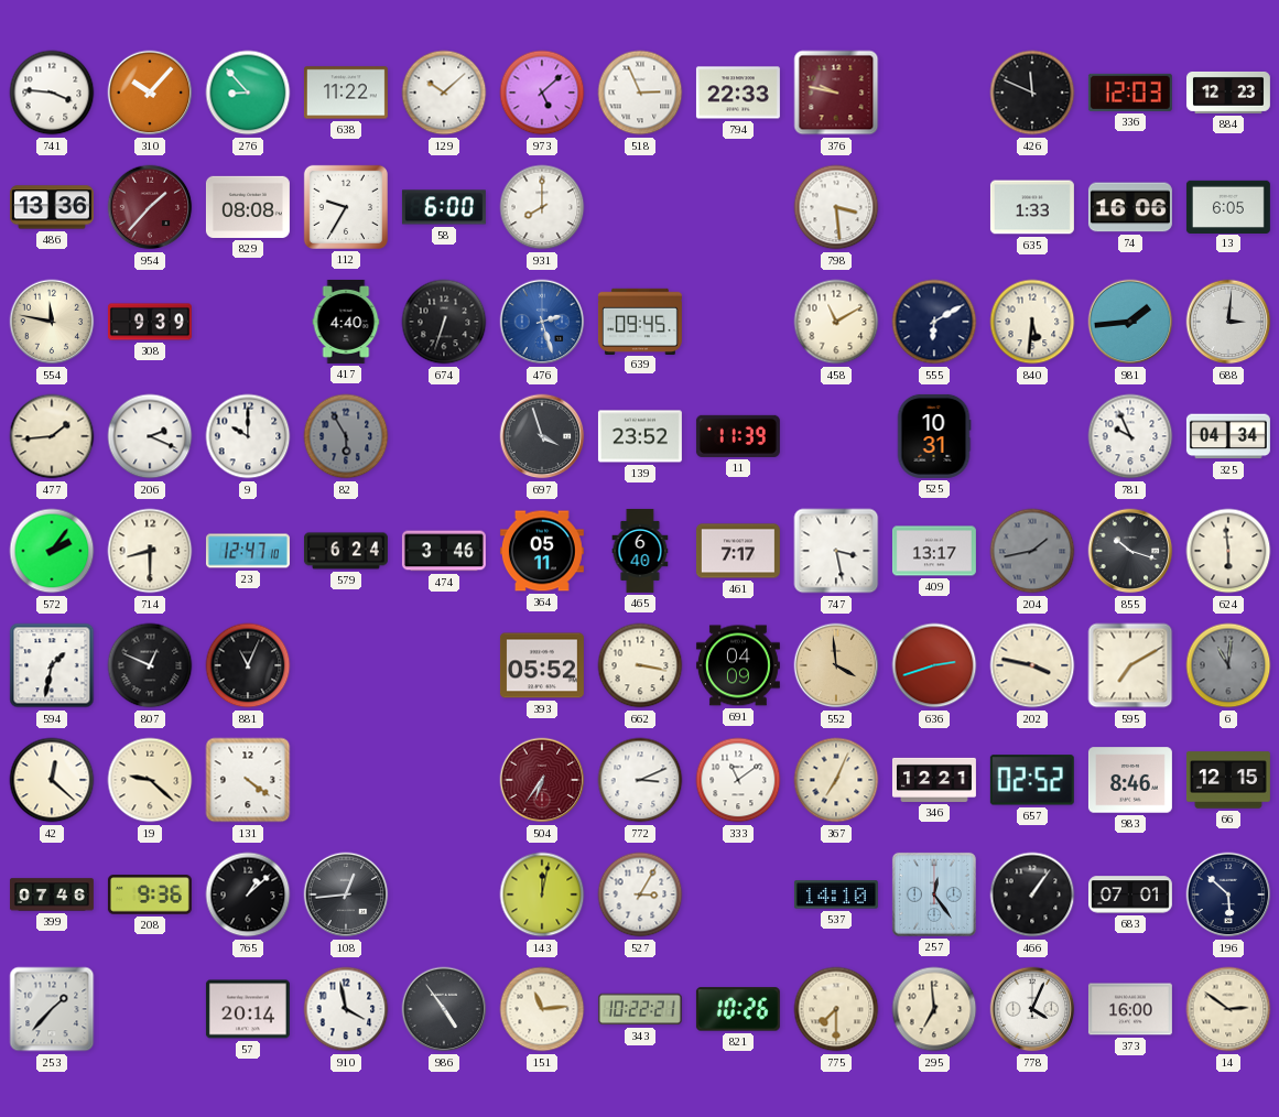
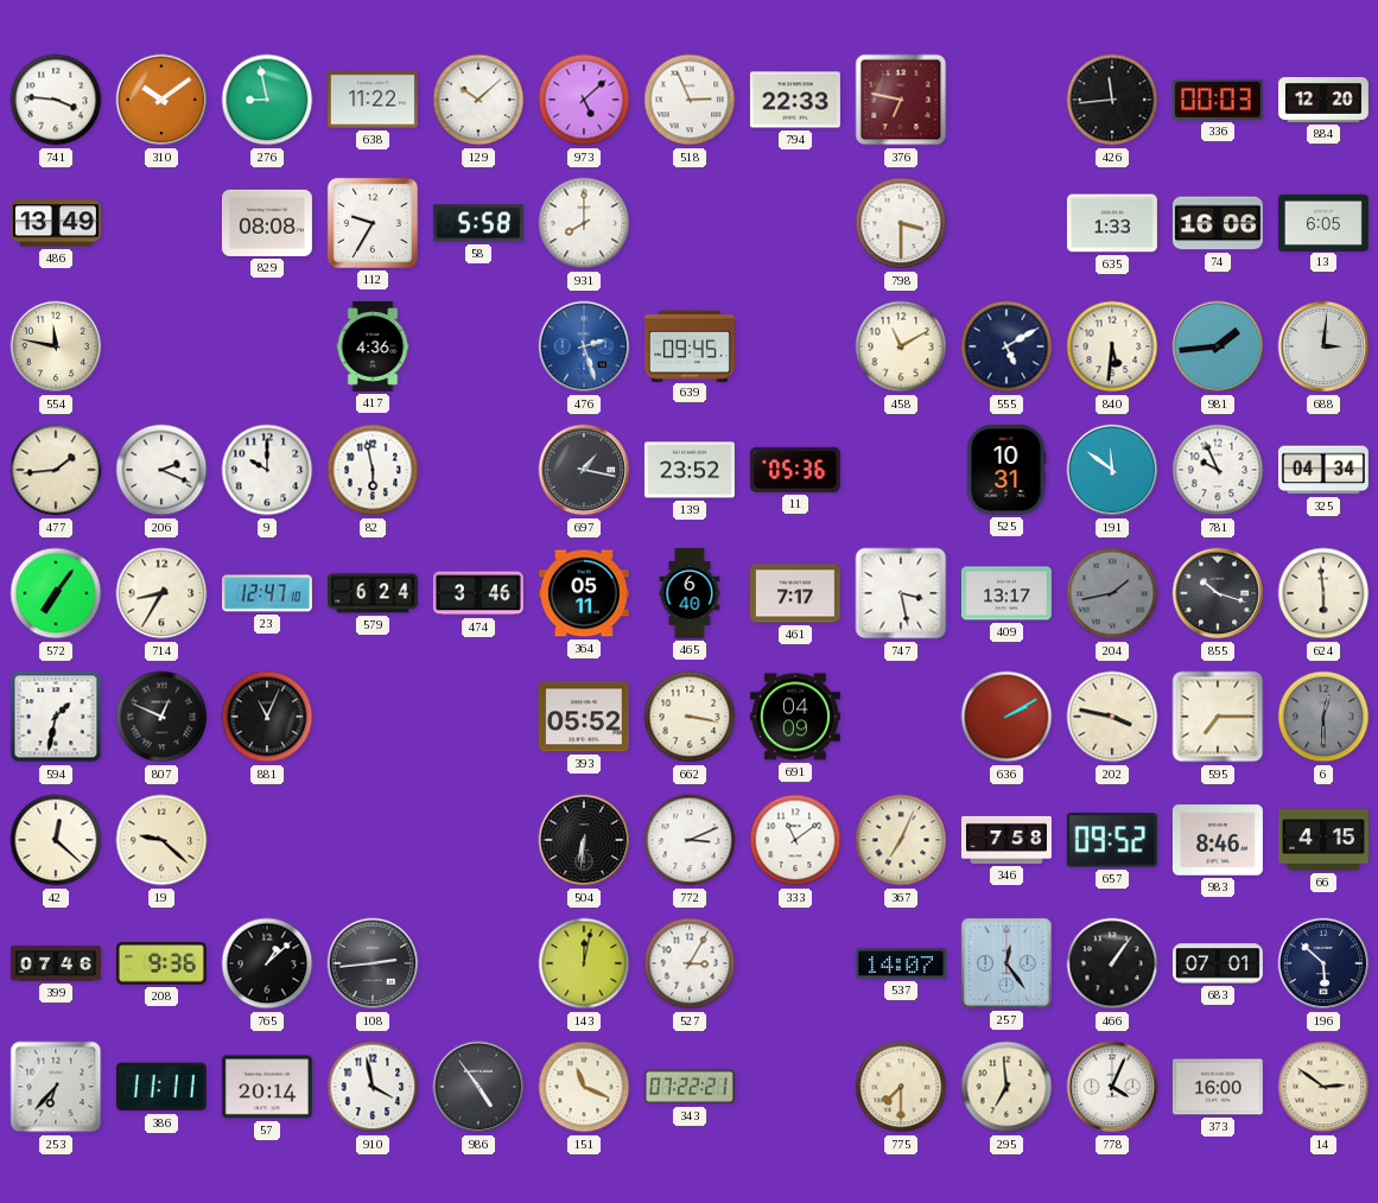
310: 10:07 -> 10:09
276: 8:53 -> 8:58
376: 9:47 -> 6:47
426: 11:49 -> 11:44
336: 12:03 -> 00:03
884: 12:23 -> 12:20
486: 13:36 -> 13:49
954: 1:37 -> none
58: 6:00 -> 5:58
798: 3:29 -> 3:30
308: 9:39 -> none
417: 4:40 -> 4:36
674: 6:33 -> none
555: 6:10 -> 5:10
82: 5:55 -> 5:58
82 dial: grey -> white
697: 3:57 -> 1:17
11: 11:39 -> 05:36
191: none -> 11:51
572: 2:06 -> 7:06
714: 8:30 -> 8:35
552: 3:59 -> none
636: 2:42 -> 2:10
595: 7:10 -> 7:15
6: 11:01 -> 12:30
131: 4:21 -> none
504: 6:36 -> 6:31
504 dial: burgundy -> black
346: 12:21 -> 7:58
657: 02:52 -> 09:52
66: 12:15 -> 4:15
108: 12:44 -> 2:44
537: 14:10 -> 14:07
253: 1:37 -> 6:37
386: none -> 11:11
151: 11:14 -> 11:19
343: 10:22 -> 07:22
821: 10:26 -> none
